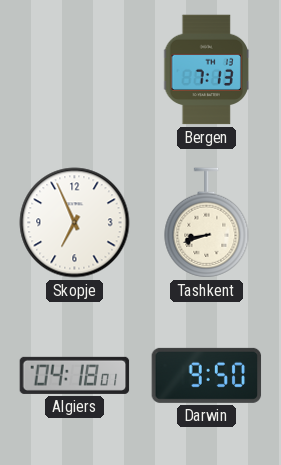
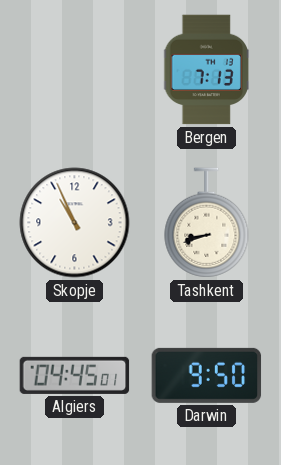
Skopje: 6:56 -> 10:56
Algiers: 04:18 -> 04:45
